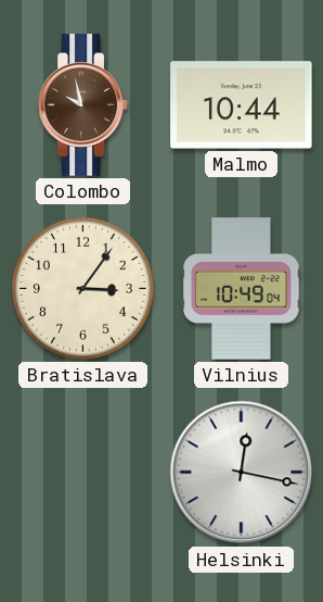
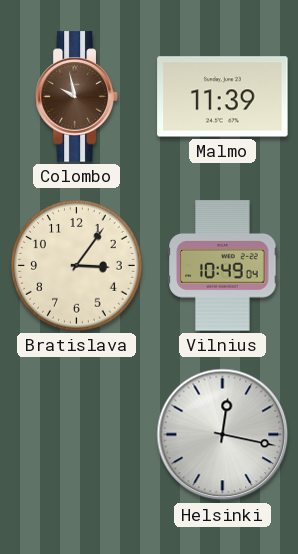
Malmo: 10:44 -> 11:39
